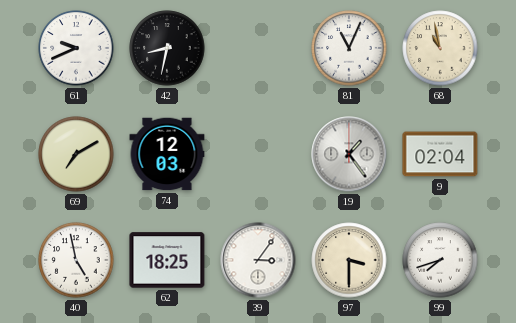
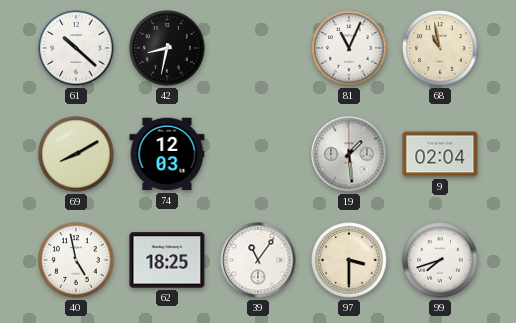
61: 9:41 -> 10:22
69: 7:10 -> 8:10
19: 1:24 -> 1:29
39: 3:06 -> 11:06
